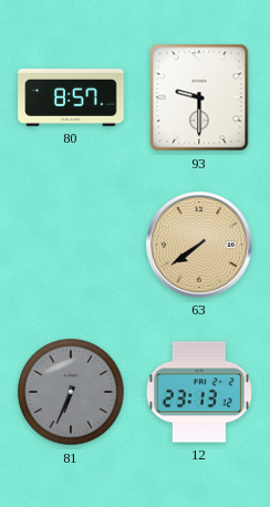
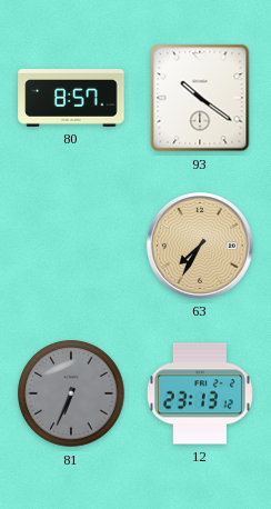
93: 9:30 -> 10:21
63: 7:39 -> 7:35
